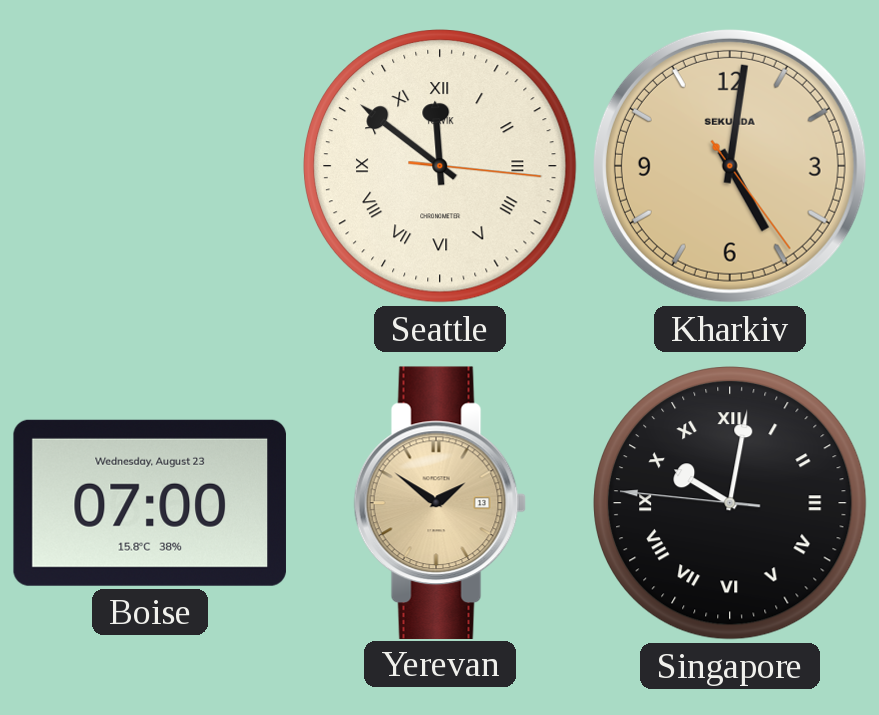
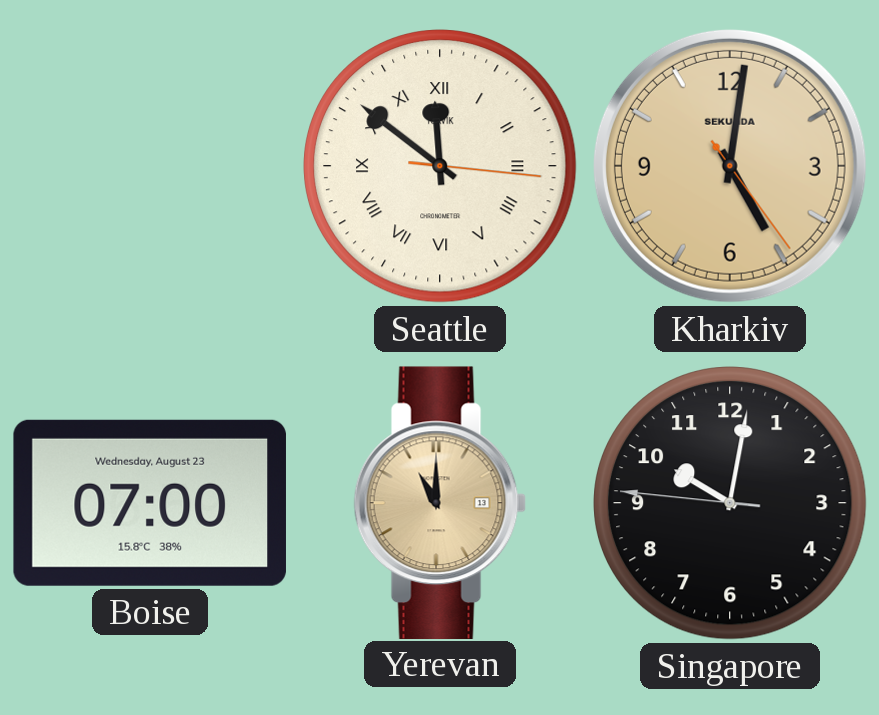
Yerevan: 1:51 -> 11:00
Singapore numerals: Roman -> Arabic
